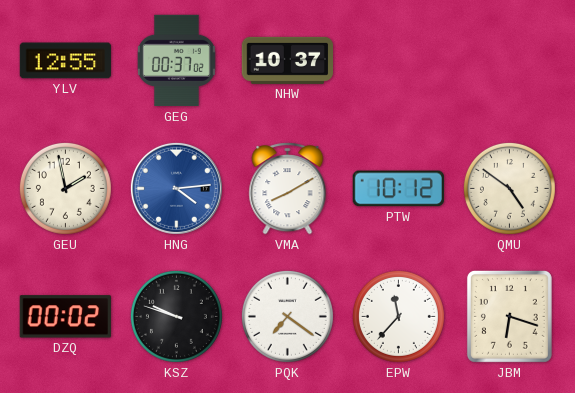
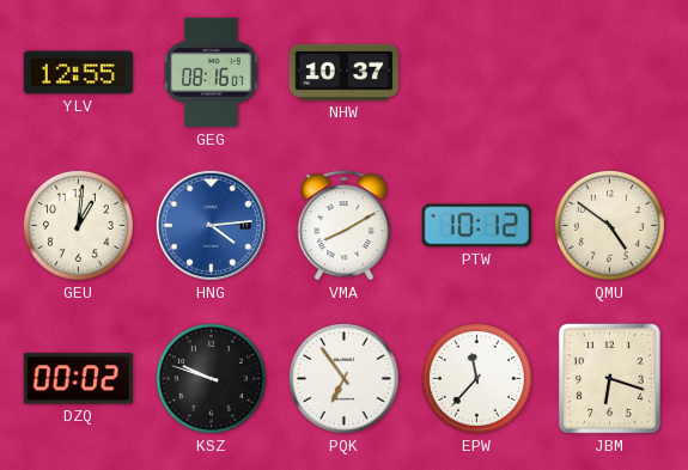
GEG: 00:37 -> 08:16
GEU: 1:58 -> 1:01
PQK: 7:21 -> 6:54
